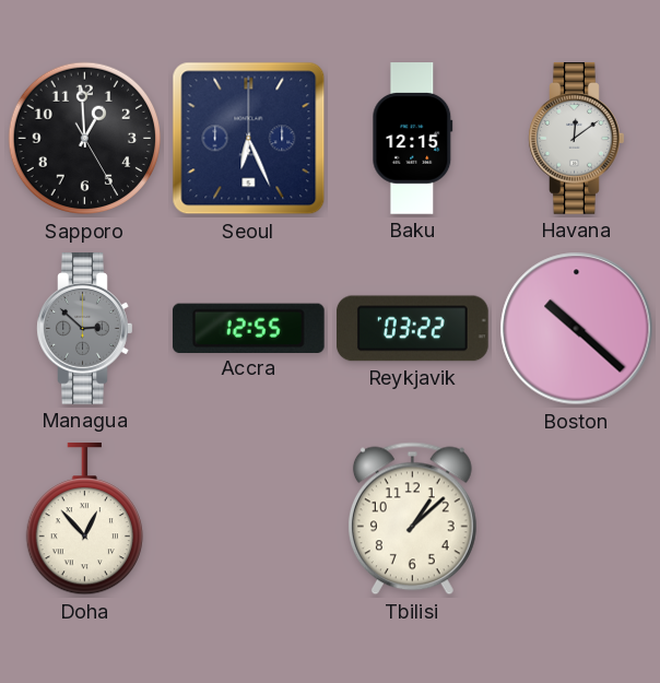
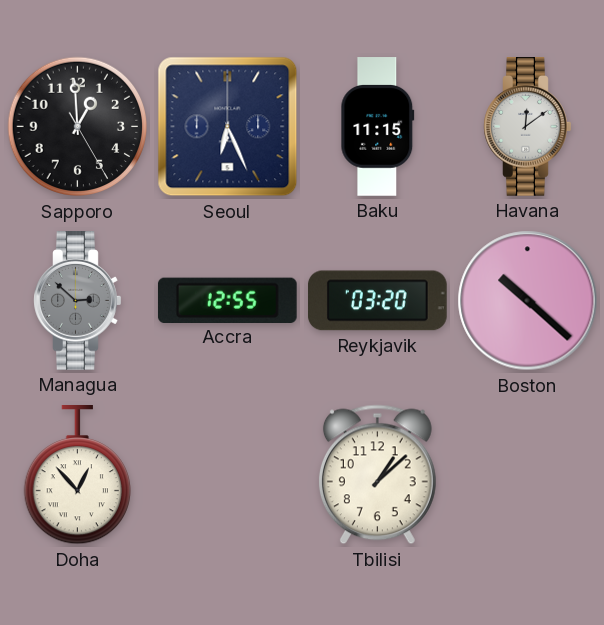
Baku: 12:15 -> 11:15
Reykjavik: 03:22 -> 03:20
